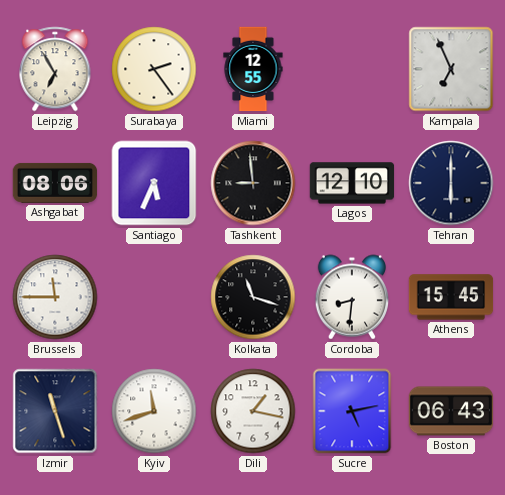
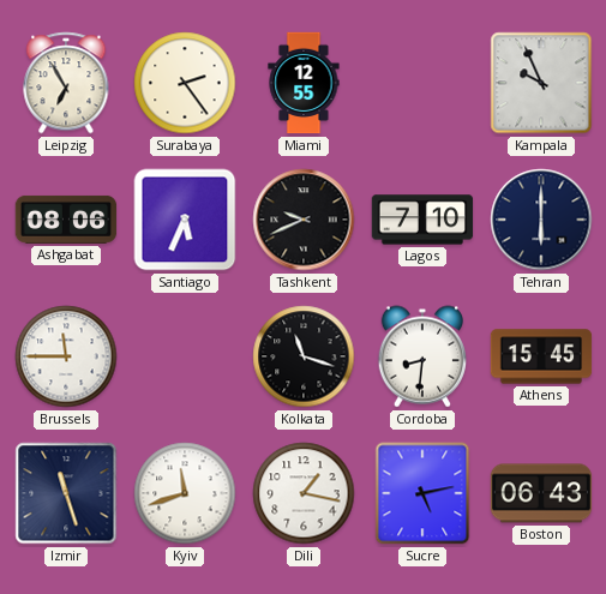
Kampala: 6:56 -> 9:56
Tashkent: 8:59 -> 9:41
Lagos: 12:10 -> 7:10
